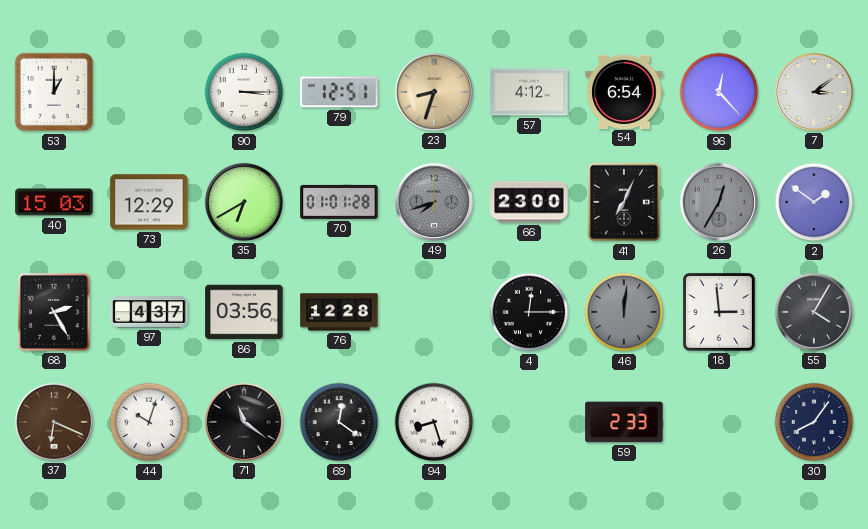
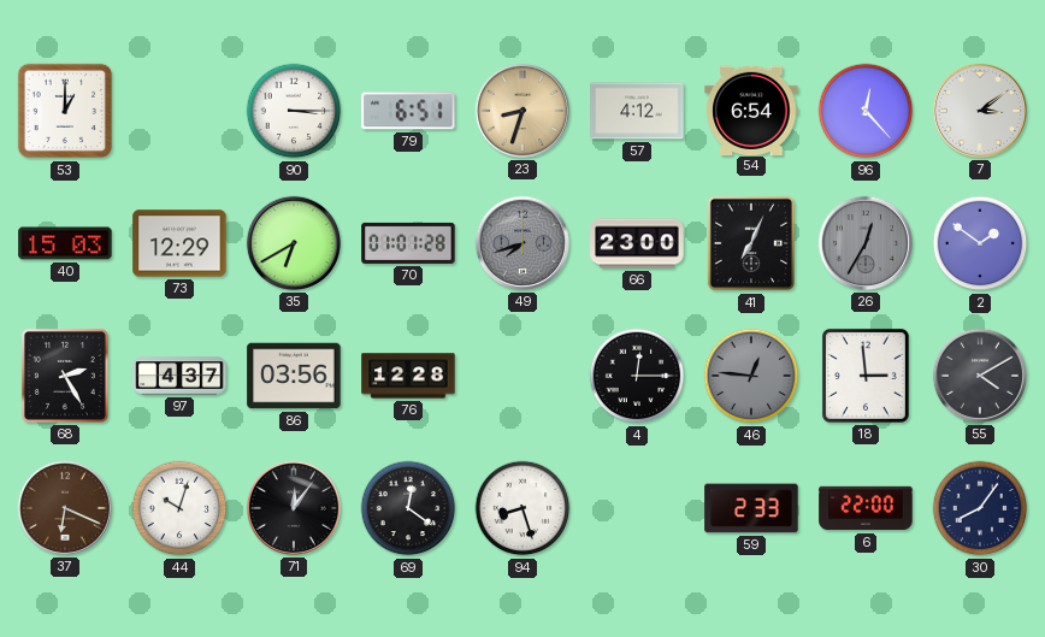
79: 12:51 -> 6:51
46: 12:01 -> 12:46
55: 4:05 -> 4:10
71: 11:21 -> 12:06
6: none -> 22:00
